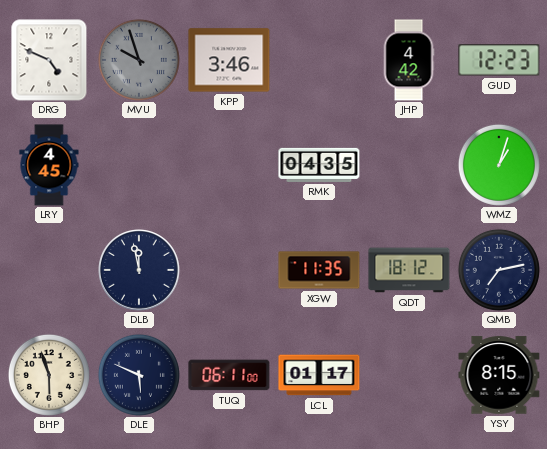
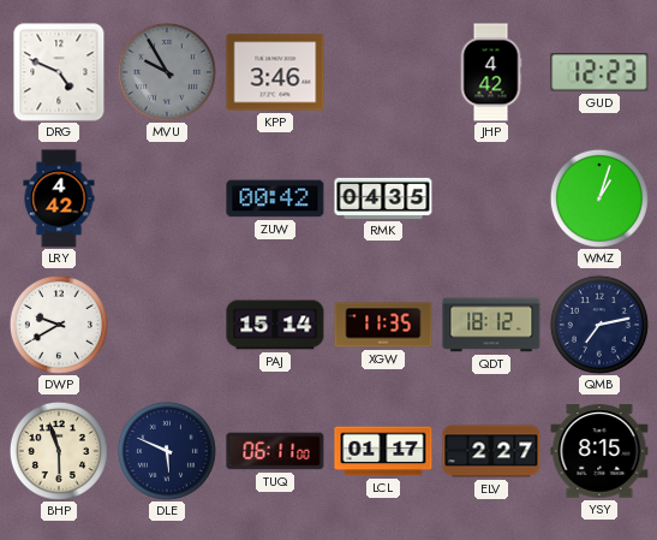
MVU: 9:57 -> 9:55
LRY: 4:45 -> 4:42
ZUW: none -> 00:42
DWP: none -> 9:40
DLB: 11:58 -> none
PAJ: none -> 15:14
ELV: none -> 2:27
